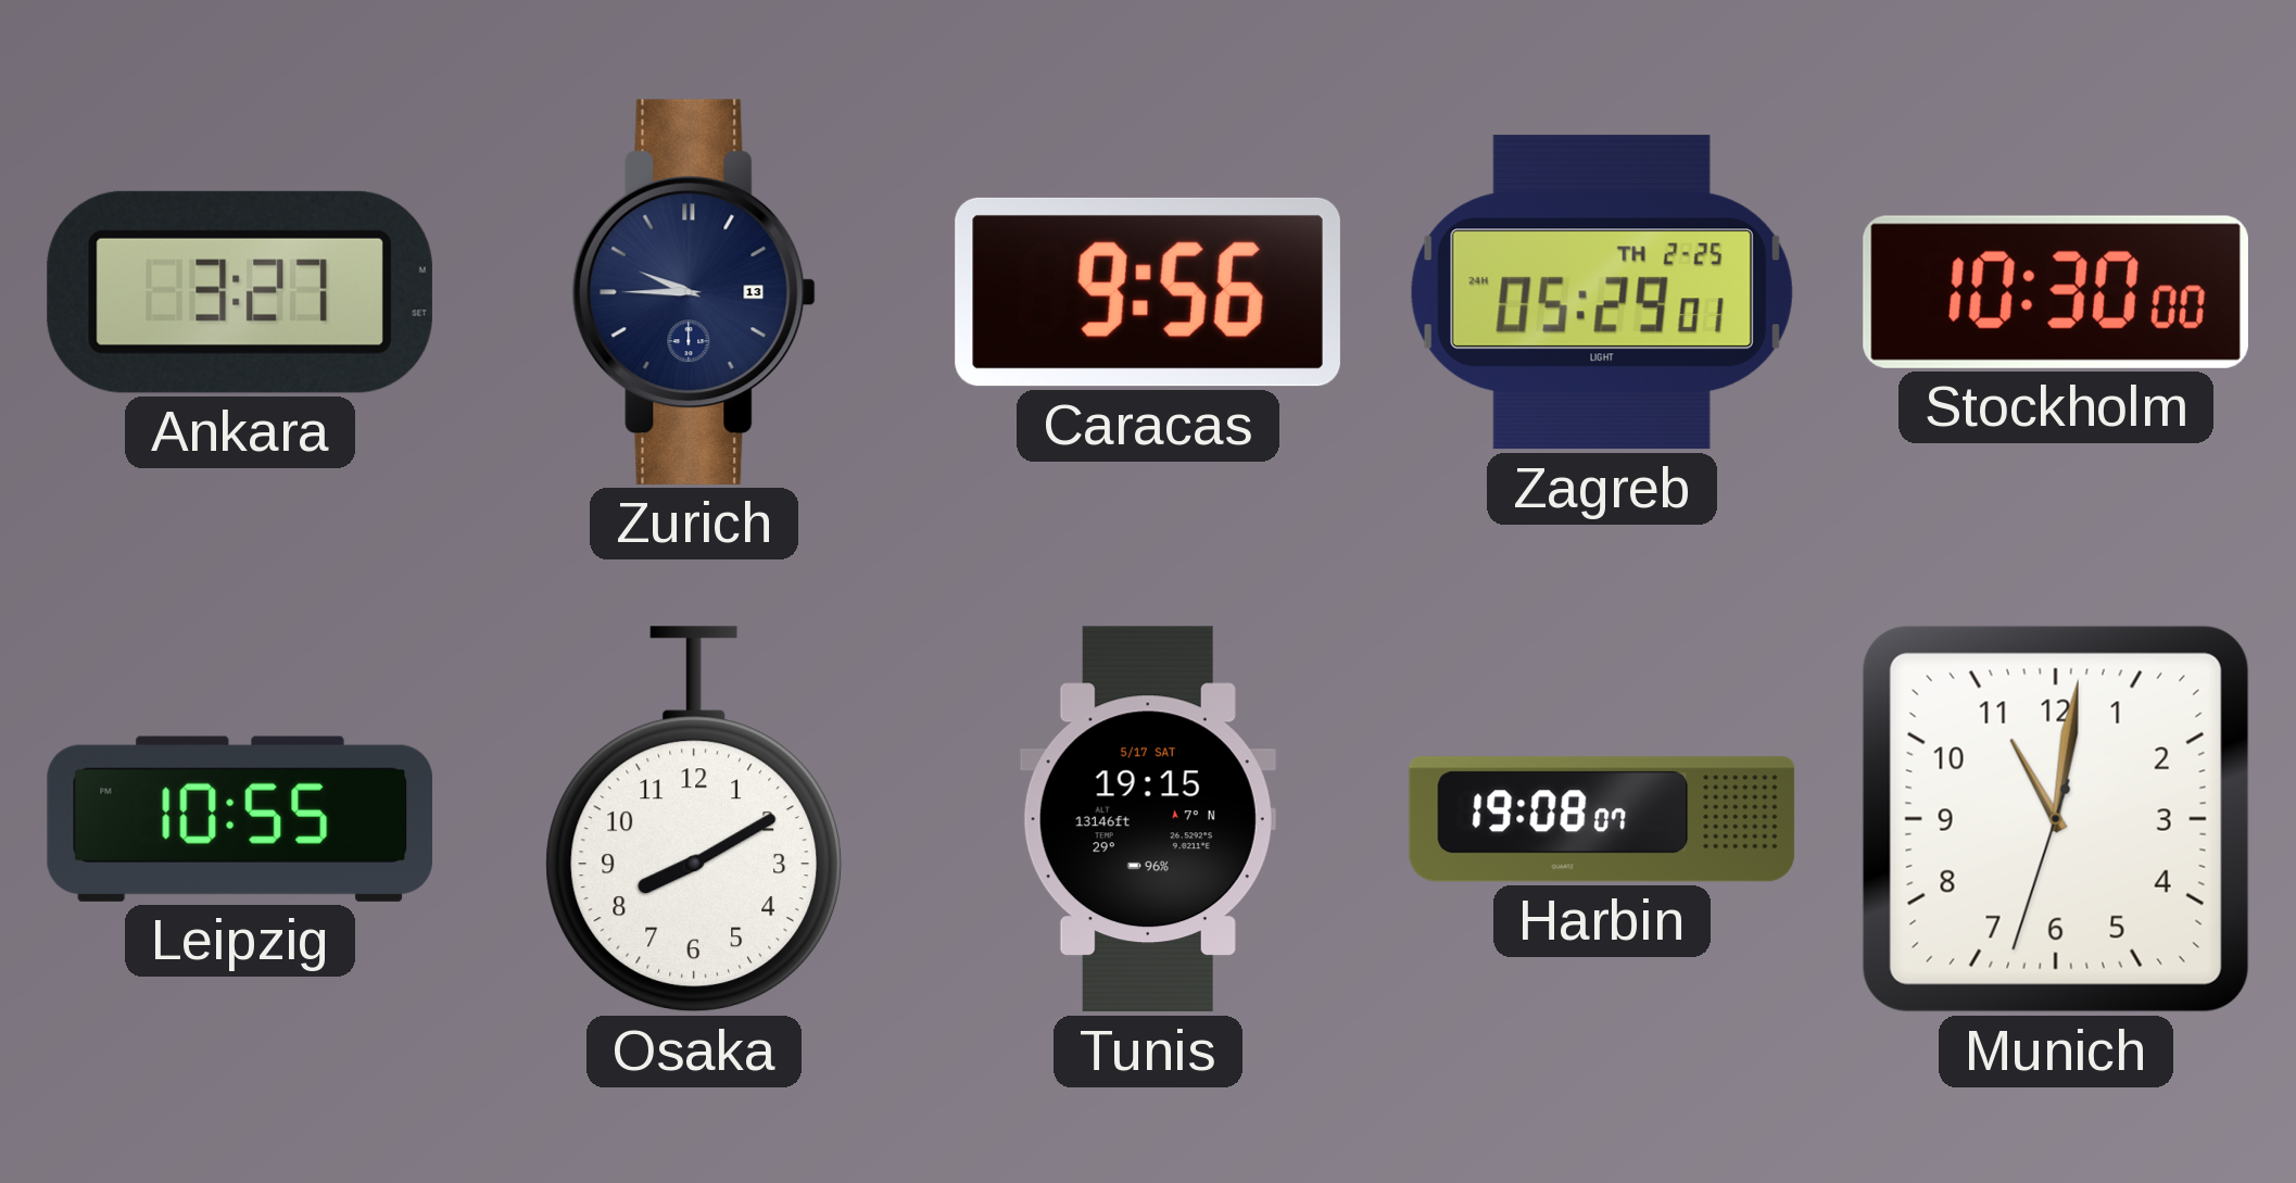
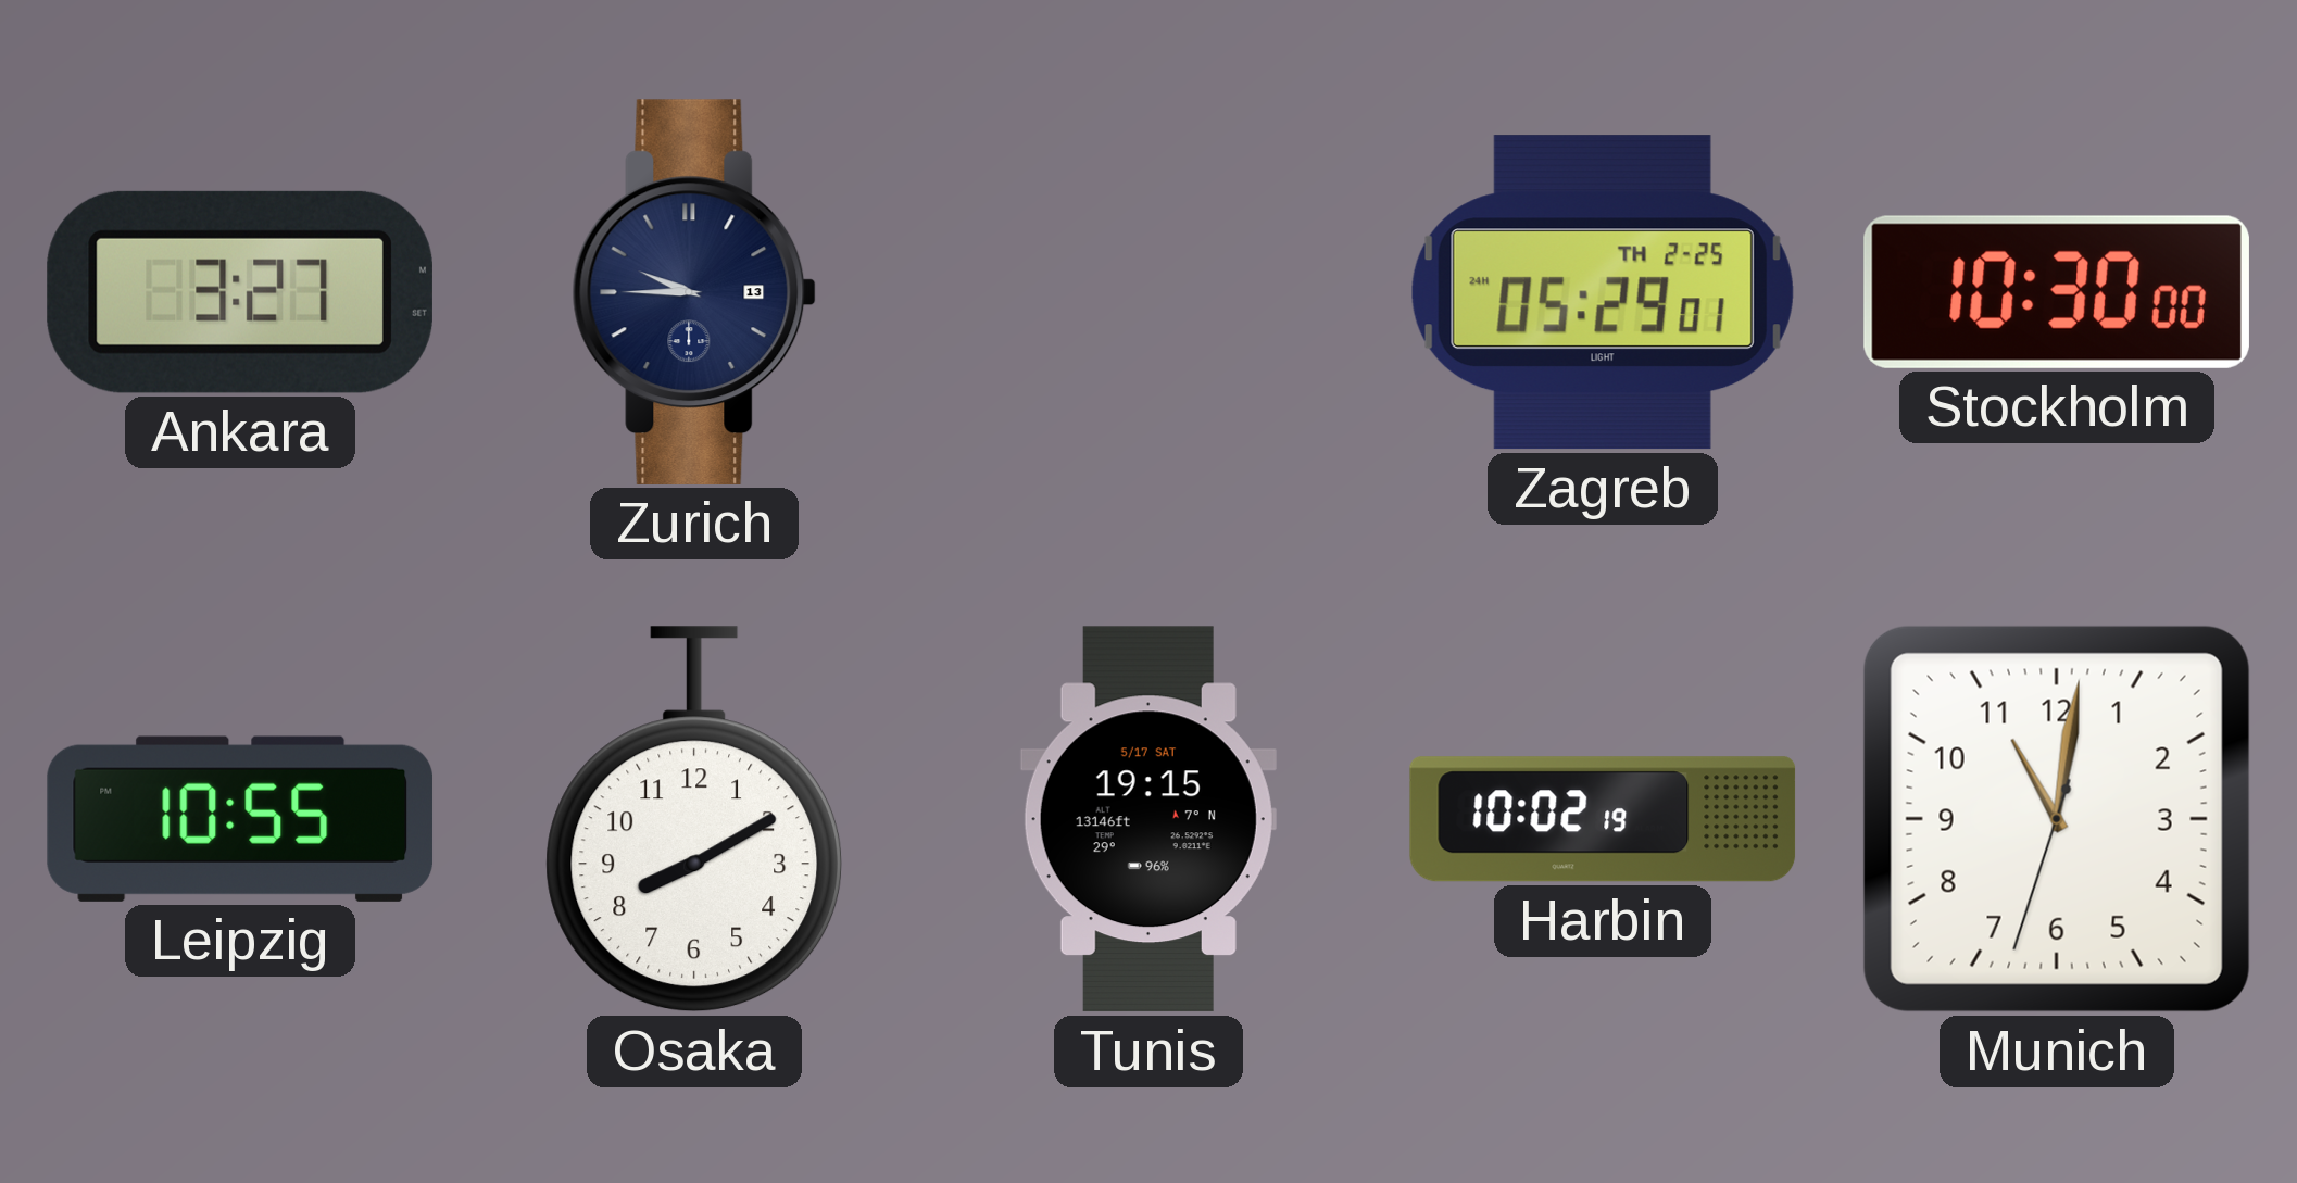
Caracas: 9:56 -> none
Harbin: 19:08 -> 10:02
